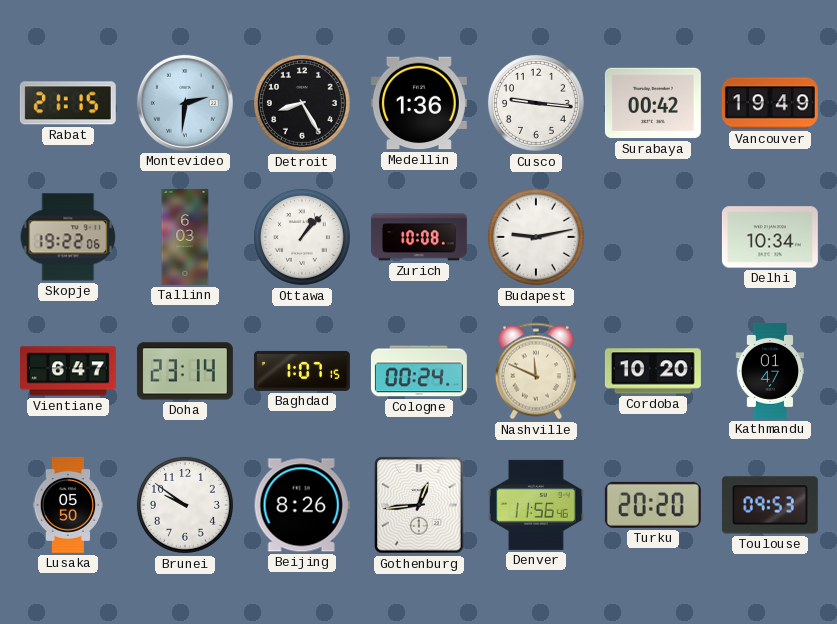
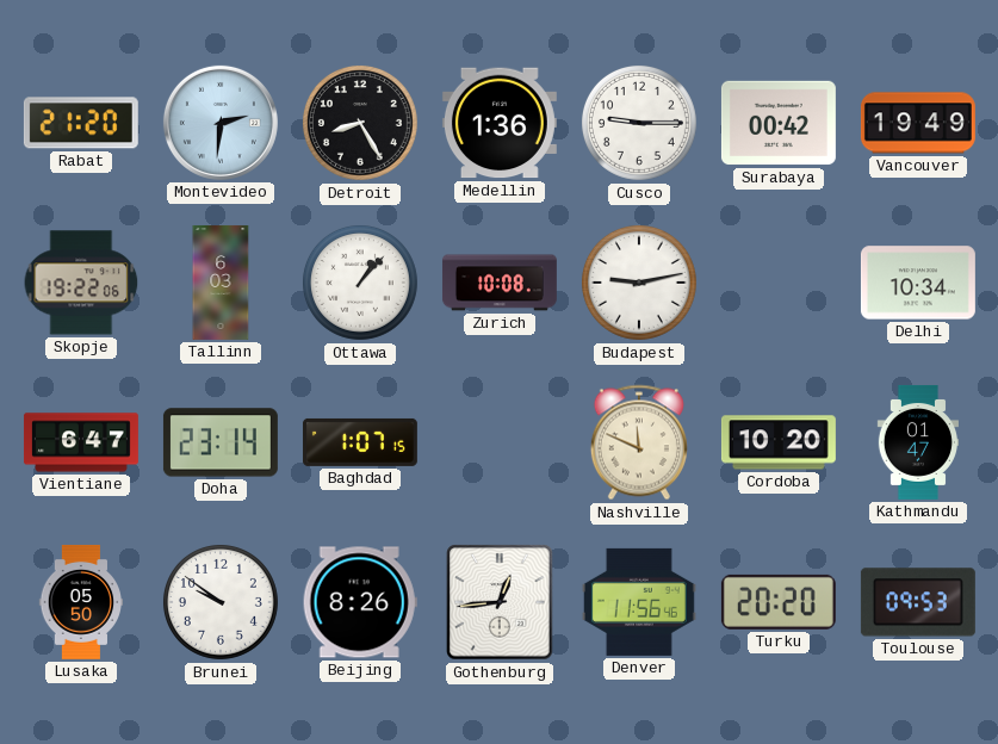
Rabat: 21:15 -> 21:20
Cusco: 9:16 -> 9:15
Cologne: 00:24 -> none
